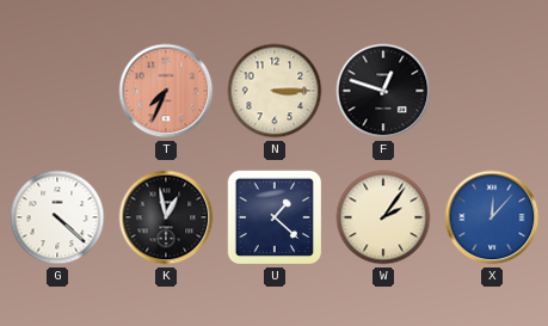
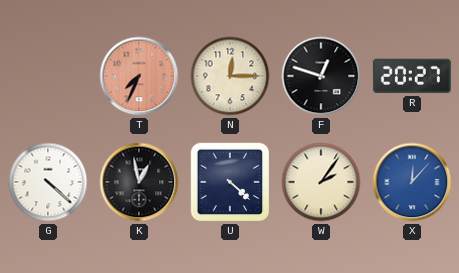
N: 3:15 -> 12:15
R: none -> 20:27
U: 1:22 -> 4:22
